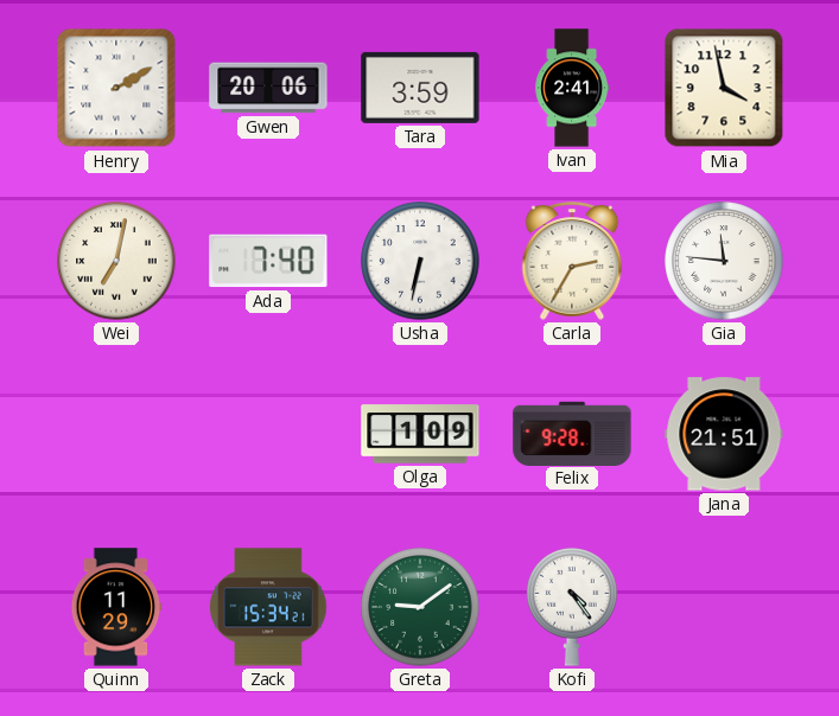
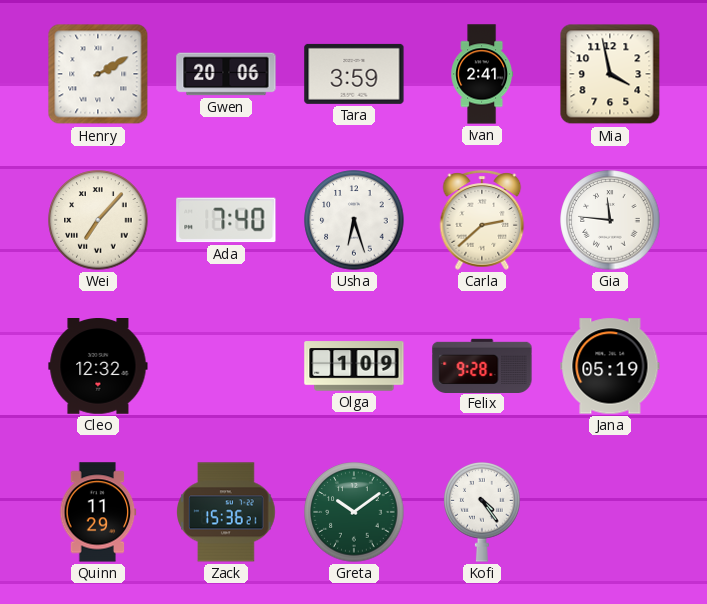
Wei: 7:02 -> 7:07
Usha: 6:32 -> 6:27
Carla: 2:35 -> 2:38
Cleo: none -> 12:32
Jana: 21:51 -> 05:19
Zack: 15:34 -> 15:36
Greta: 9:09 -> 10:09
